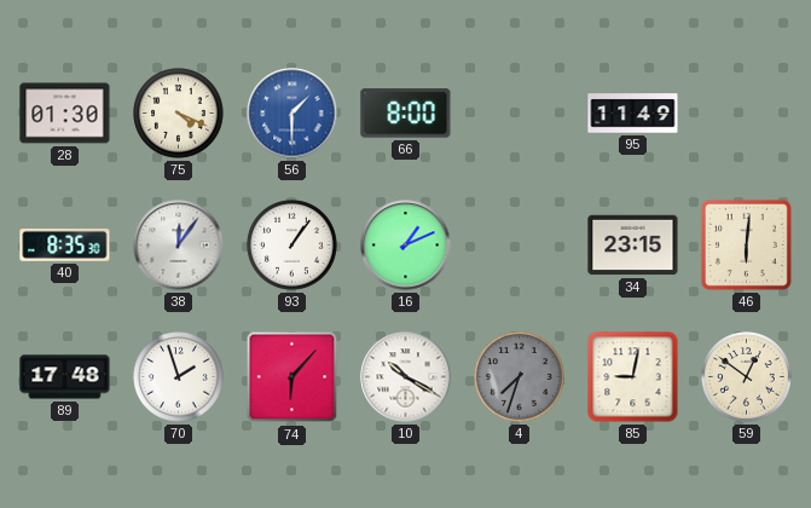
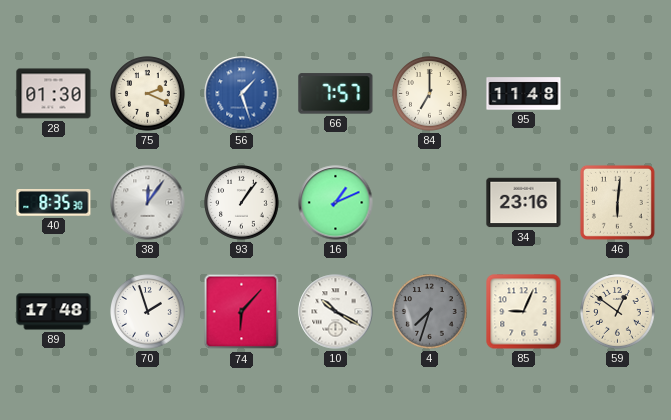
75: 4:19 -> 2:19
56: 1:30 -> 1:27
66: 8:00 -> 7:57
84: none -> 7:00
95: 11:49 -> 11:48
34: 23:15 -> 23:16
85: 9:02 -> 9:04
